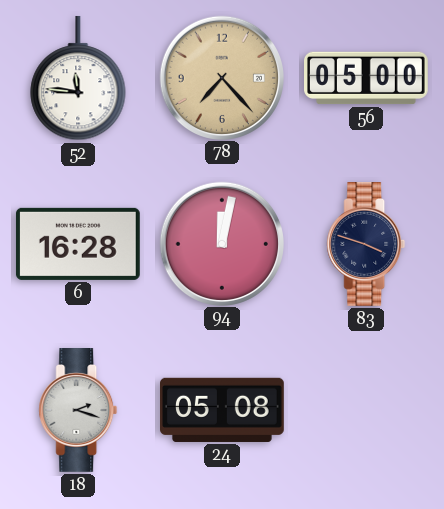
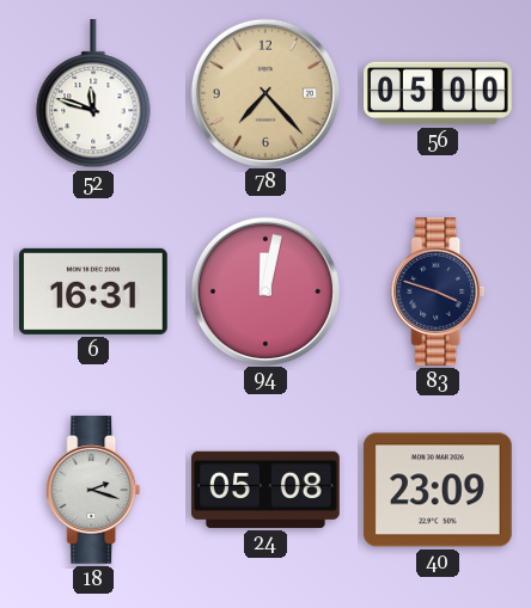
52: 11:46 -> 11:48
6: 16:28 -> 16:31
40: none -> 23:09
